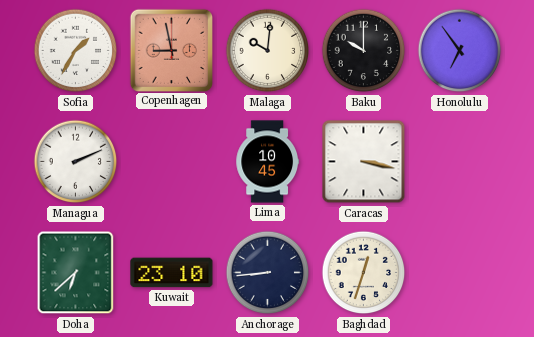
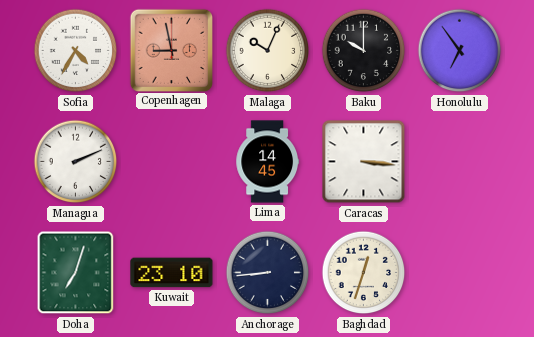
Sofia: 1:35 -> 4:35
Malaga: 10:01 -> 10:04
Lima: 10:45 -> 14:45
Caracas: 3:17 -> 3:16
Doha: 6:38 -> 7:03
